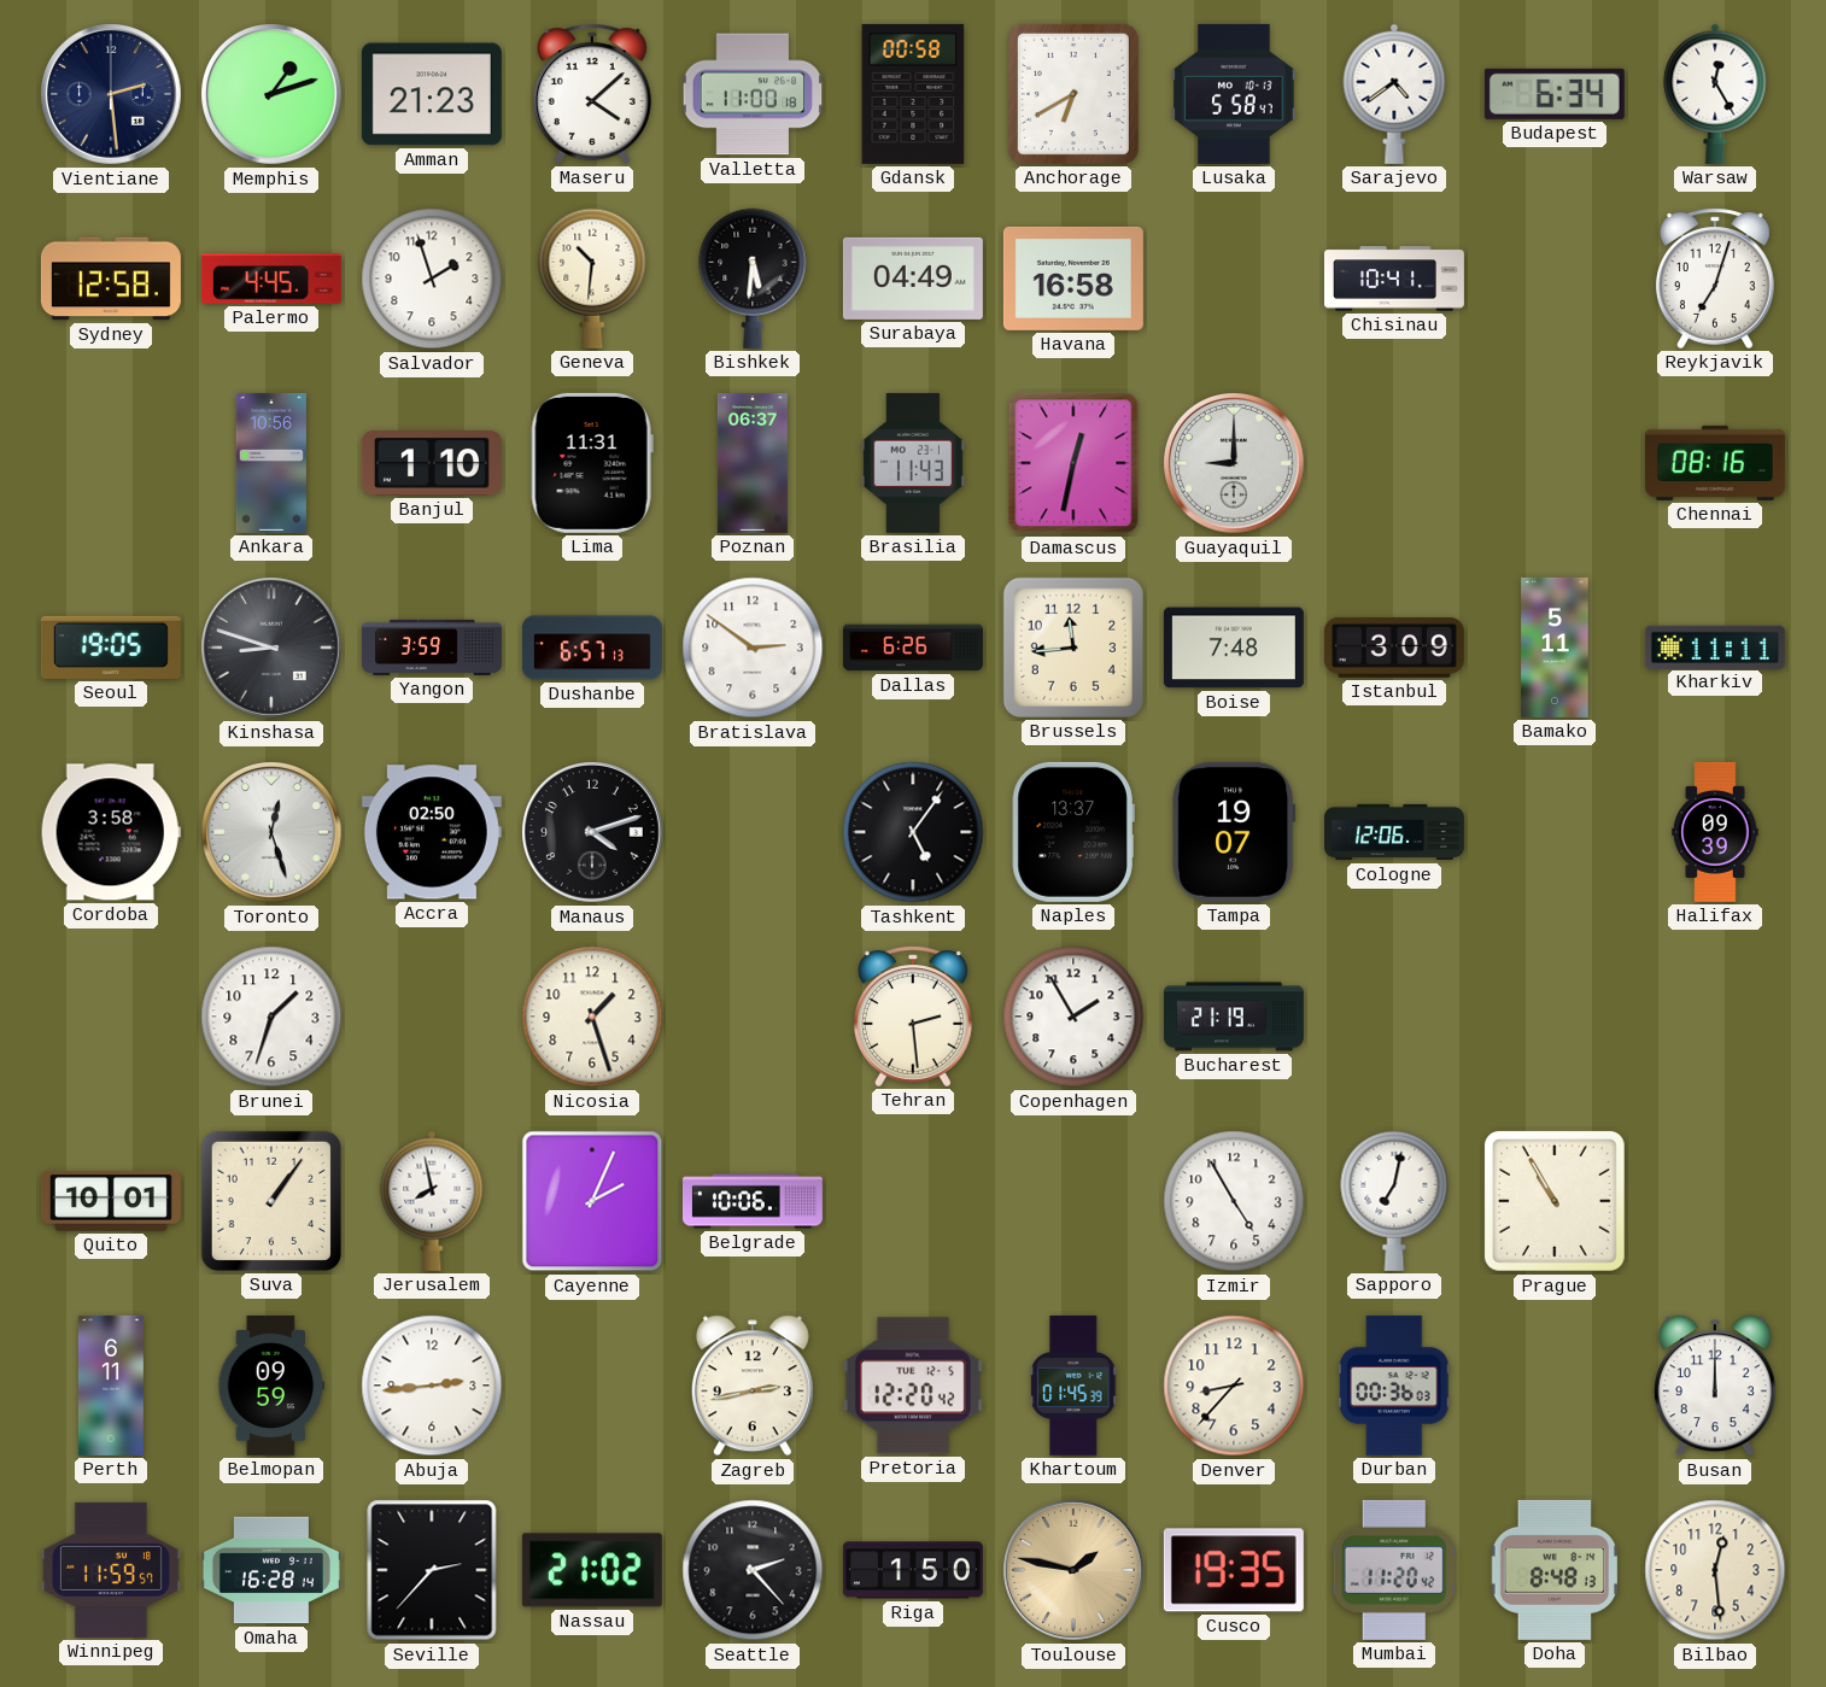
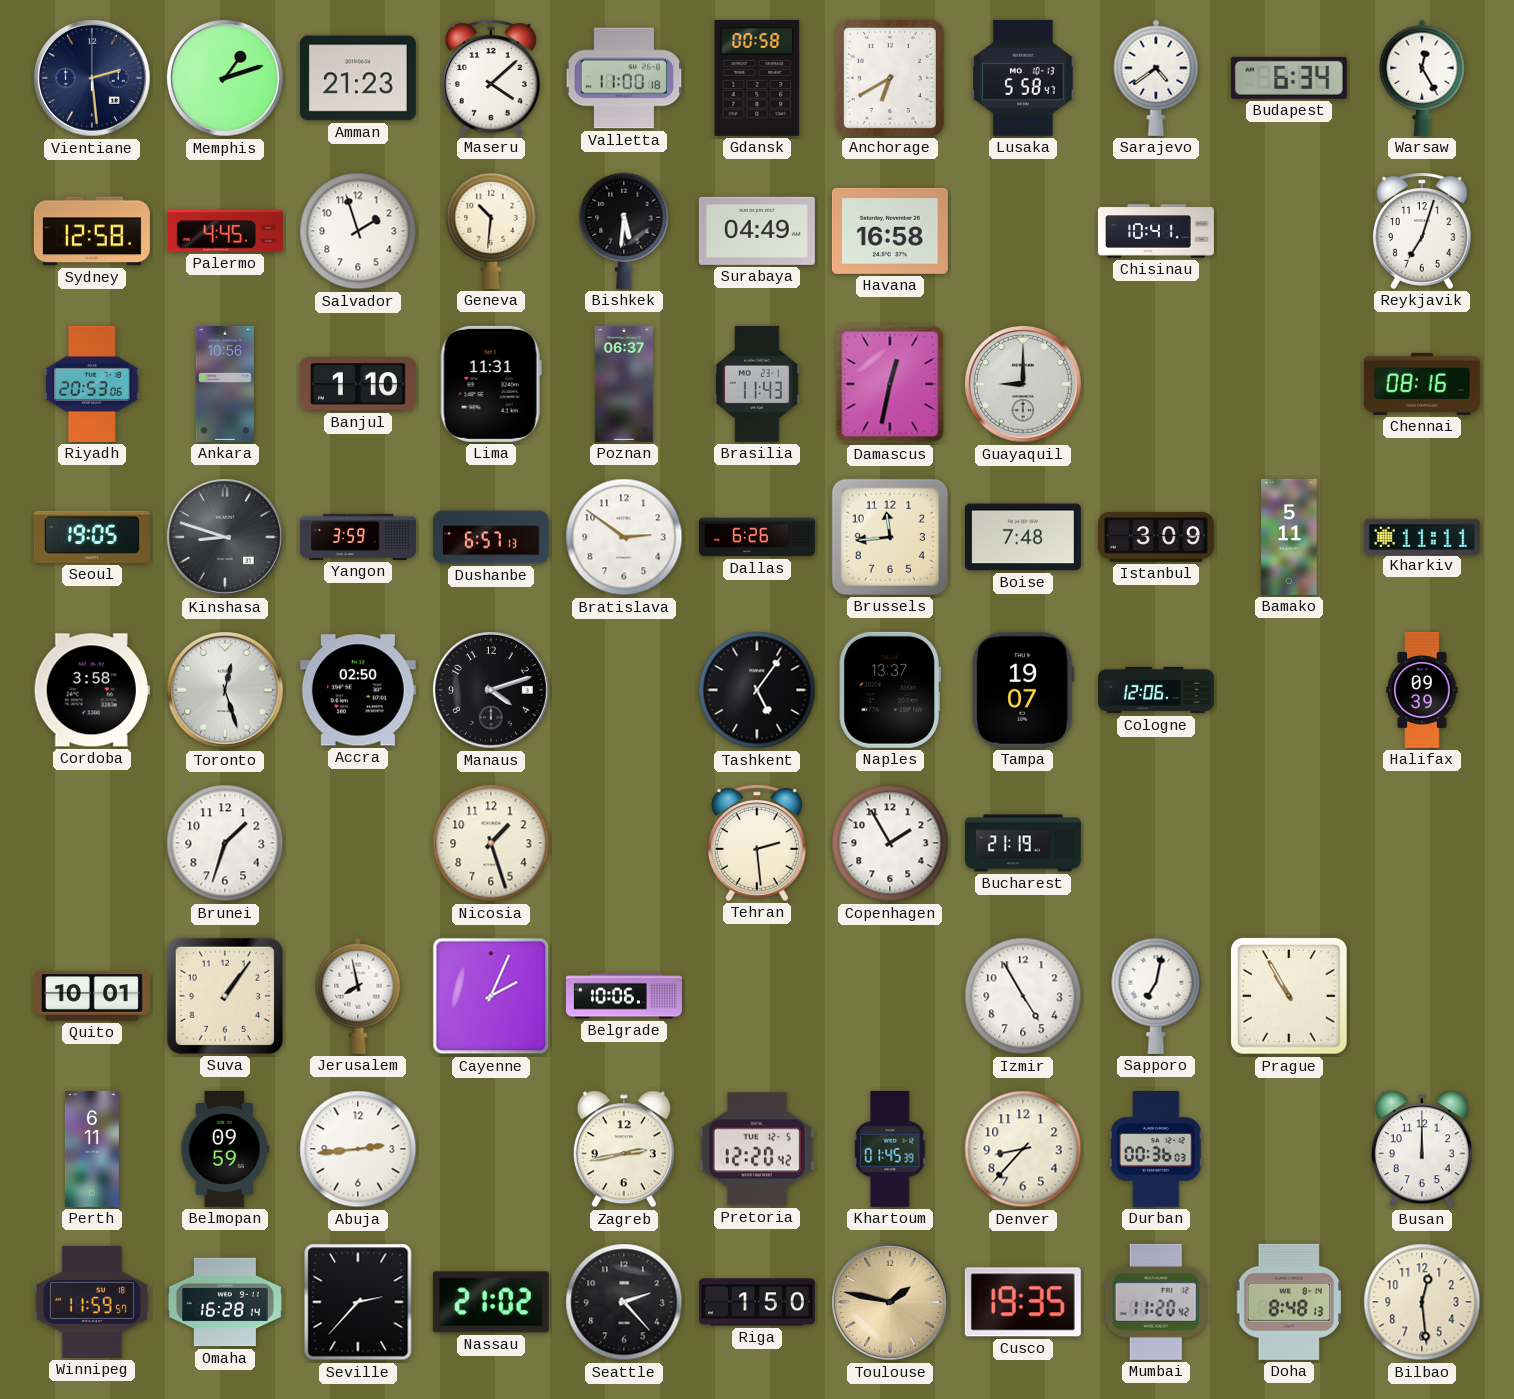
Riyadh: none -> 20:53
